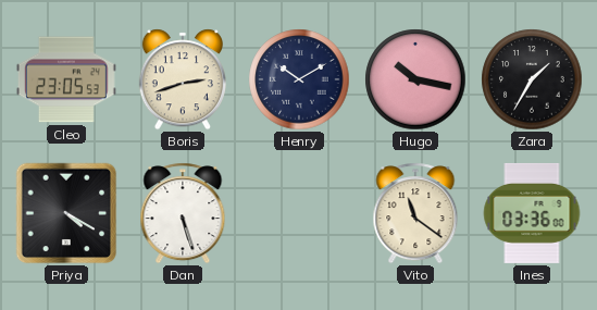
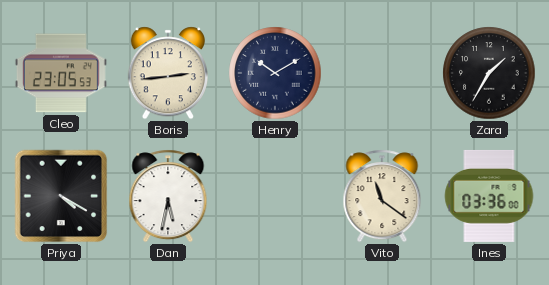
Boris: 2:42 -> 2:44
Hugo: 10:17 -> none
Dan: 5:27 -> 5:32
